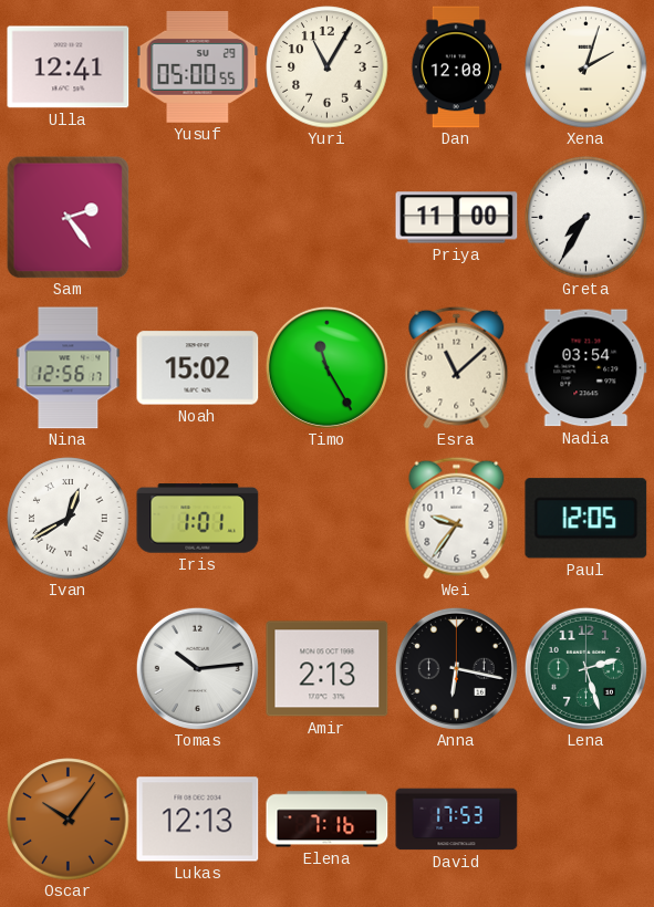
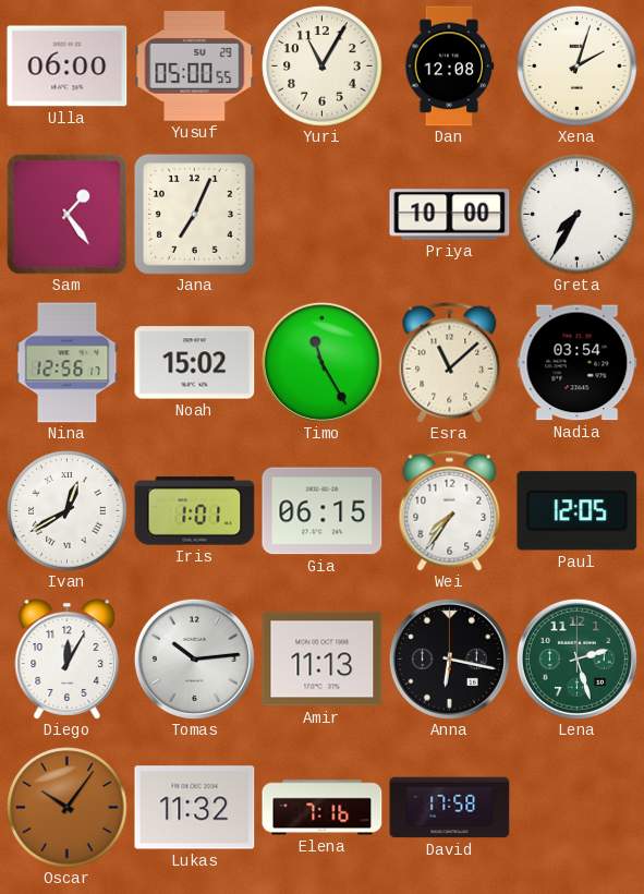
Ulla: 12:41 -> 06:00
Sam: 2:24 -> 1:24
Jana: none -> 7:04
Priya: 11:00 -> 10:00
Gia: none -> 06:15
Wei: 9:36 -> 7:36
Diego: none -> 12:05
Amir: 2:13 -> 11:13
Lukas: 12:13 -> 11:32
David: 17:53 -> 17:58
